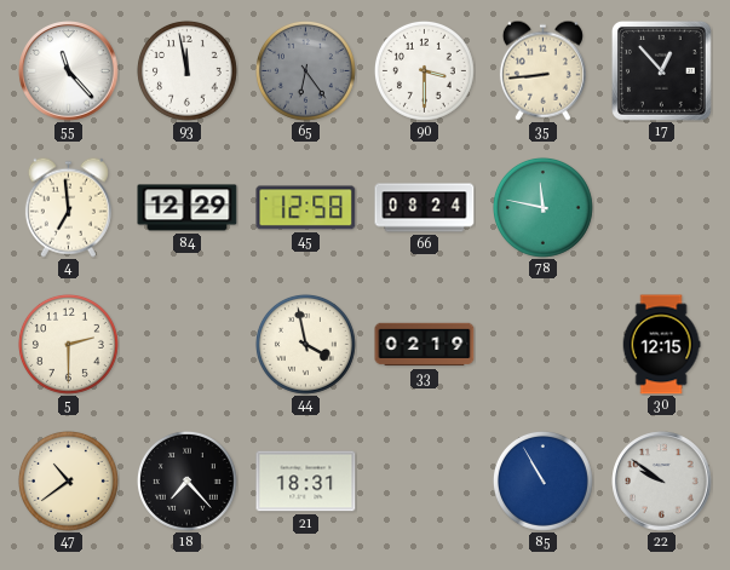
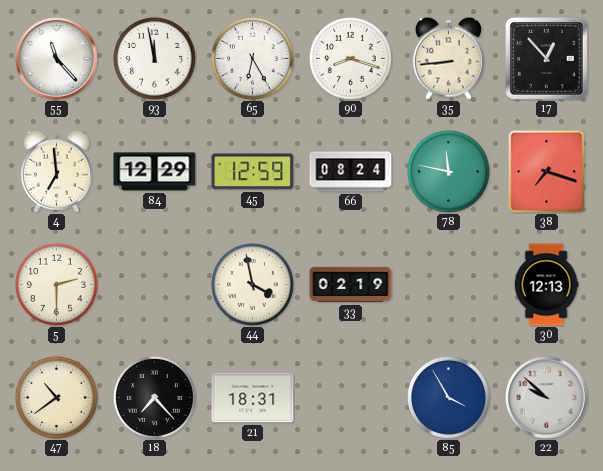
65: 6:24 -> 6:25
65 dial: grey -> white
90: 3:30 -> 8:18
45: 12:58 -> 12:59
38: none -> 7:18
30: 12:15 -> 12:13
85: 10:55 -> 3:55
22: 9:51 -> 9:52
